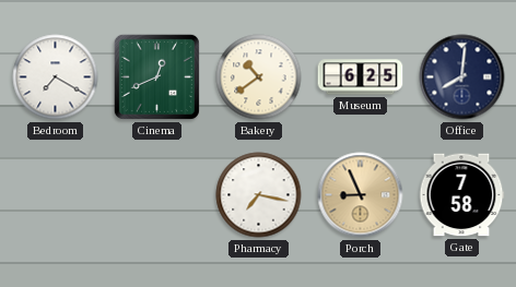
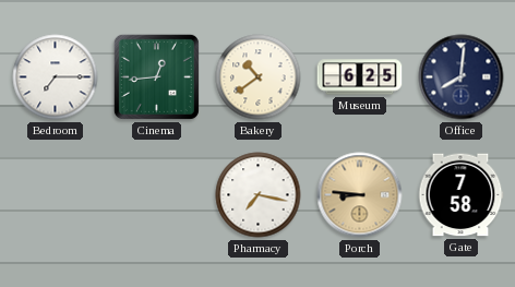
Bedroom: 7:20 -> 7:15
Cinema: 12:41 -> 12:44
Porch: 8:56 -> 8:46
